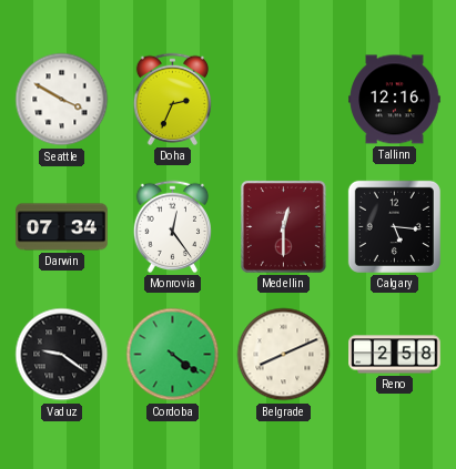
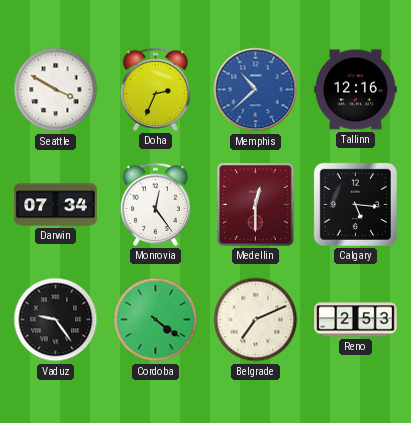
Memphis: none -> 10:38
Vaduz: 9:21 -> 9:24
Belgrade: 8:11 -> 7:11
Reno: 2:58 -> 2:53
